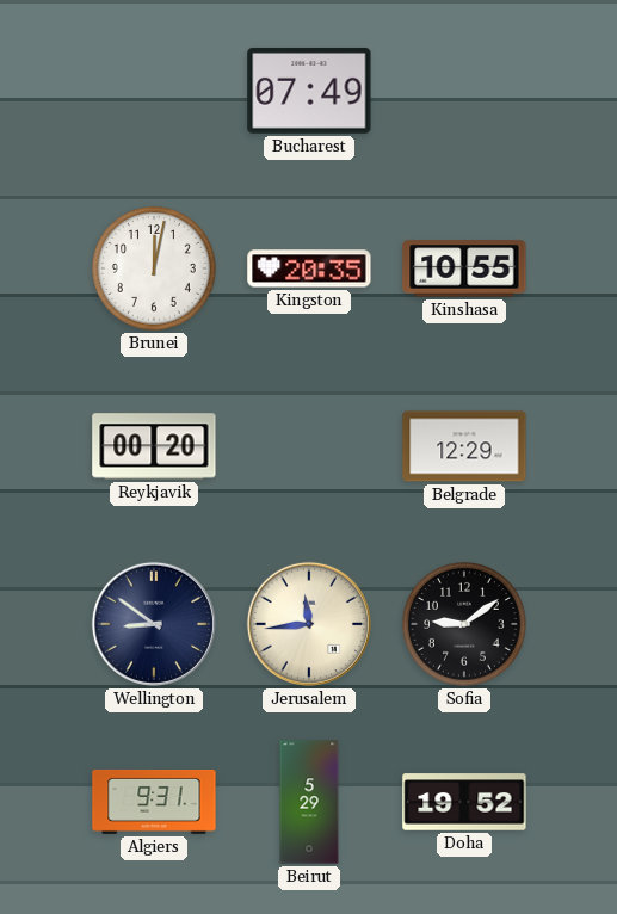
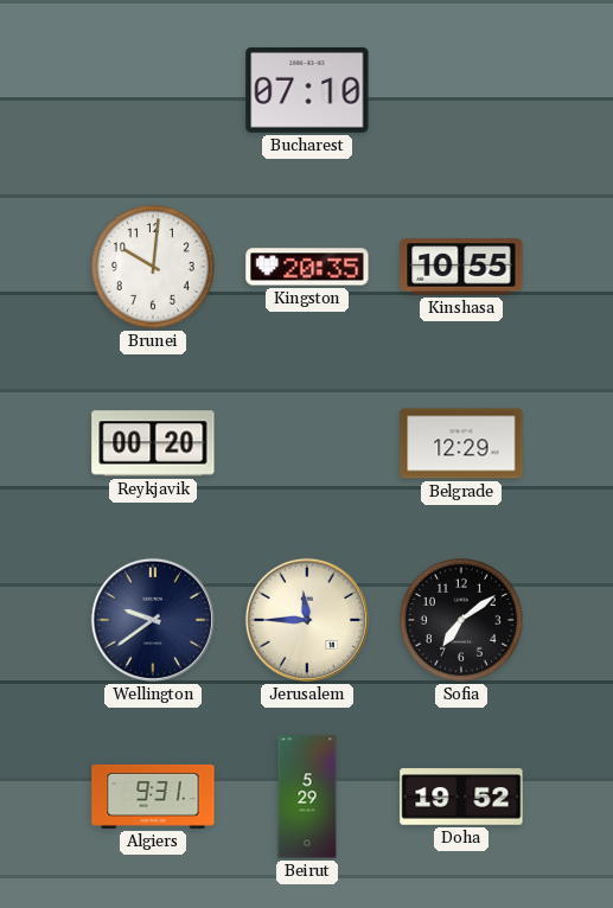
Bucharest: 07:49 -> 07:10
Brunei: 12:02 -> 10:01
Wellington: 8:51 -> 9:39
Jerusalem: 11:44 -> 11:45
Sofia: 9:09 -> 7:09
